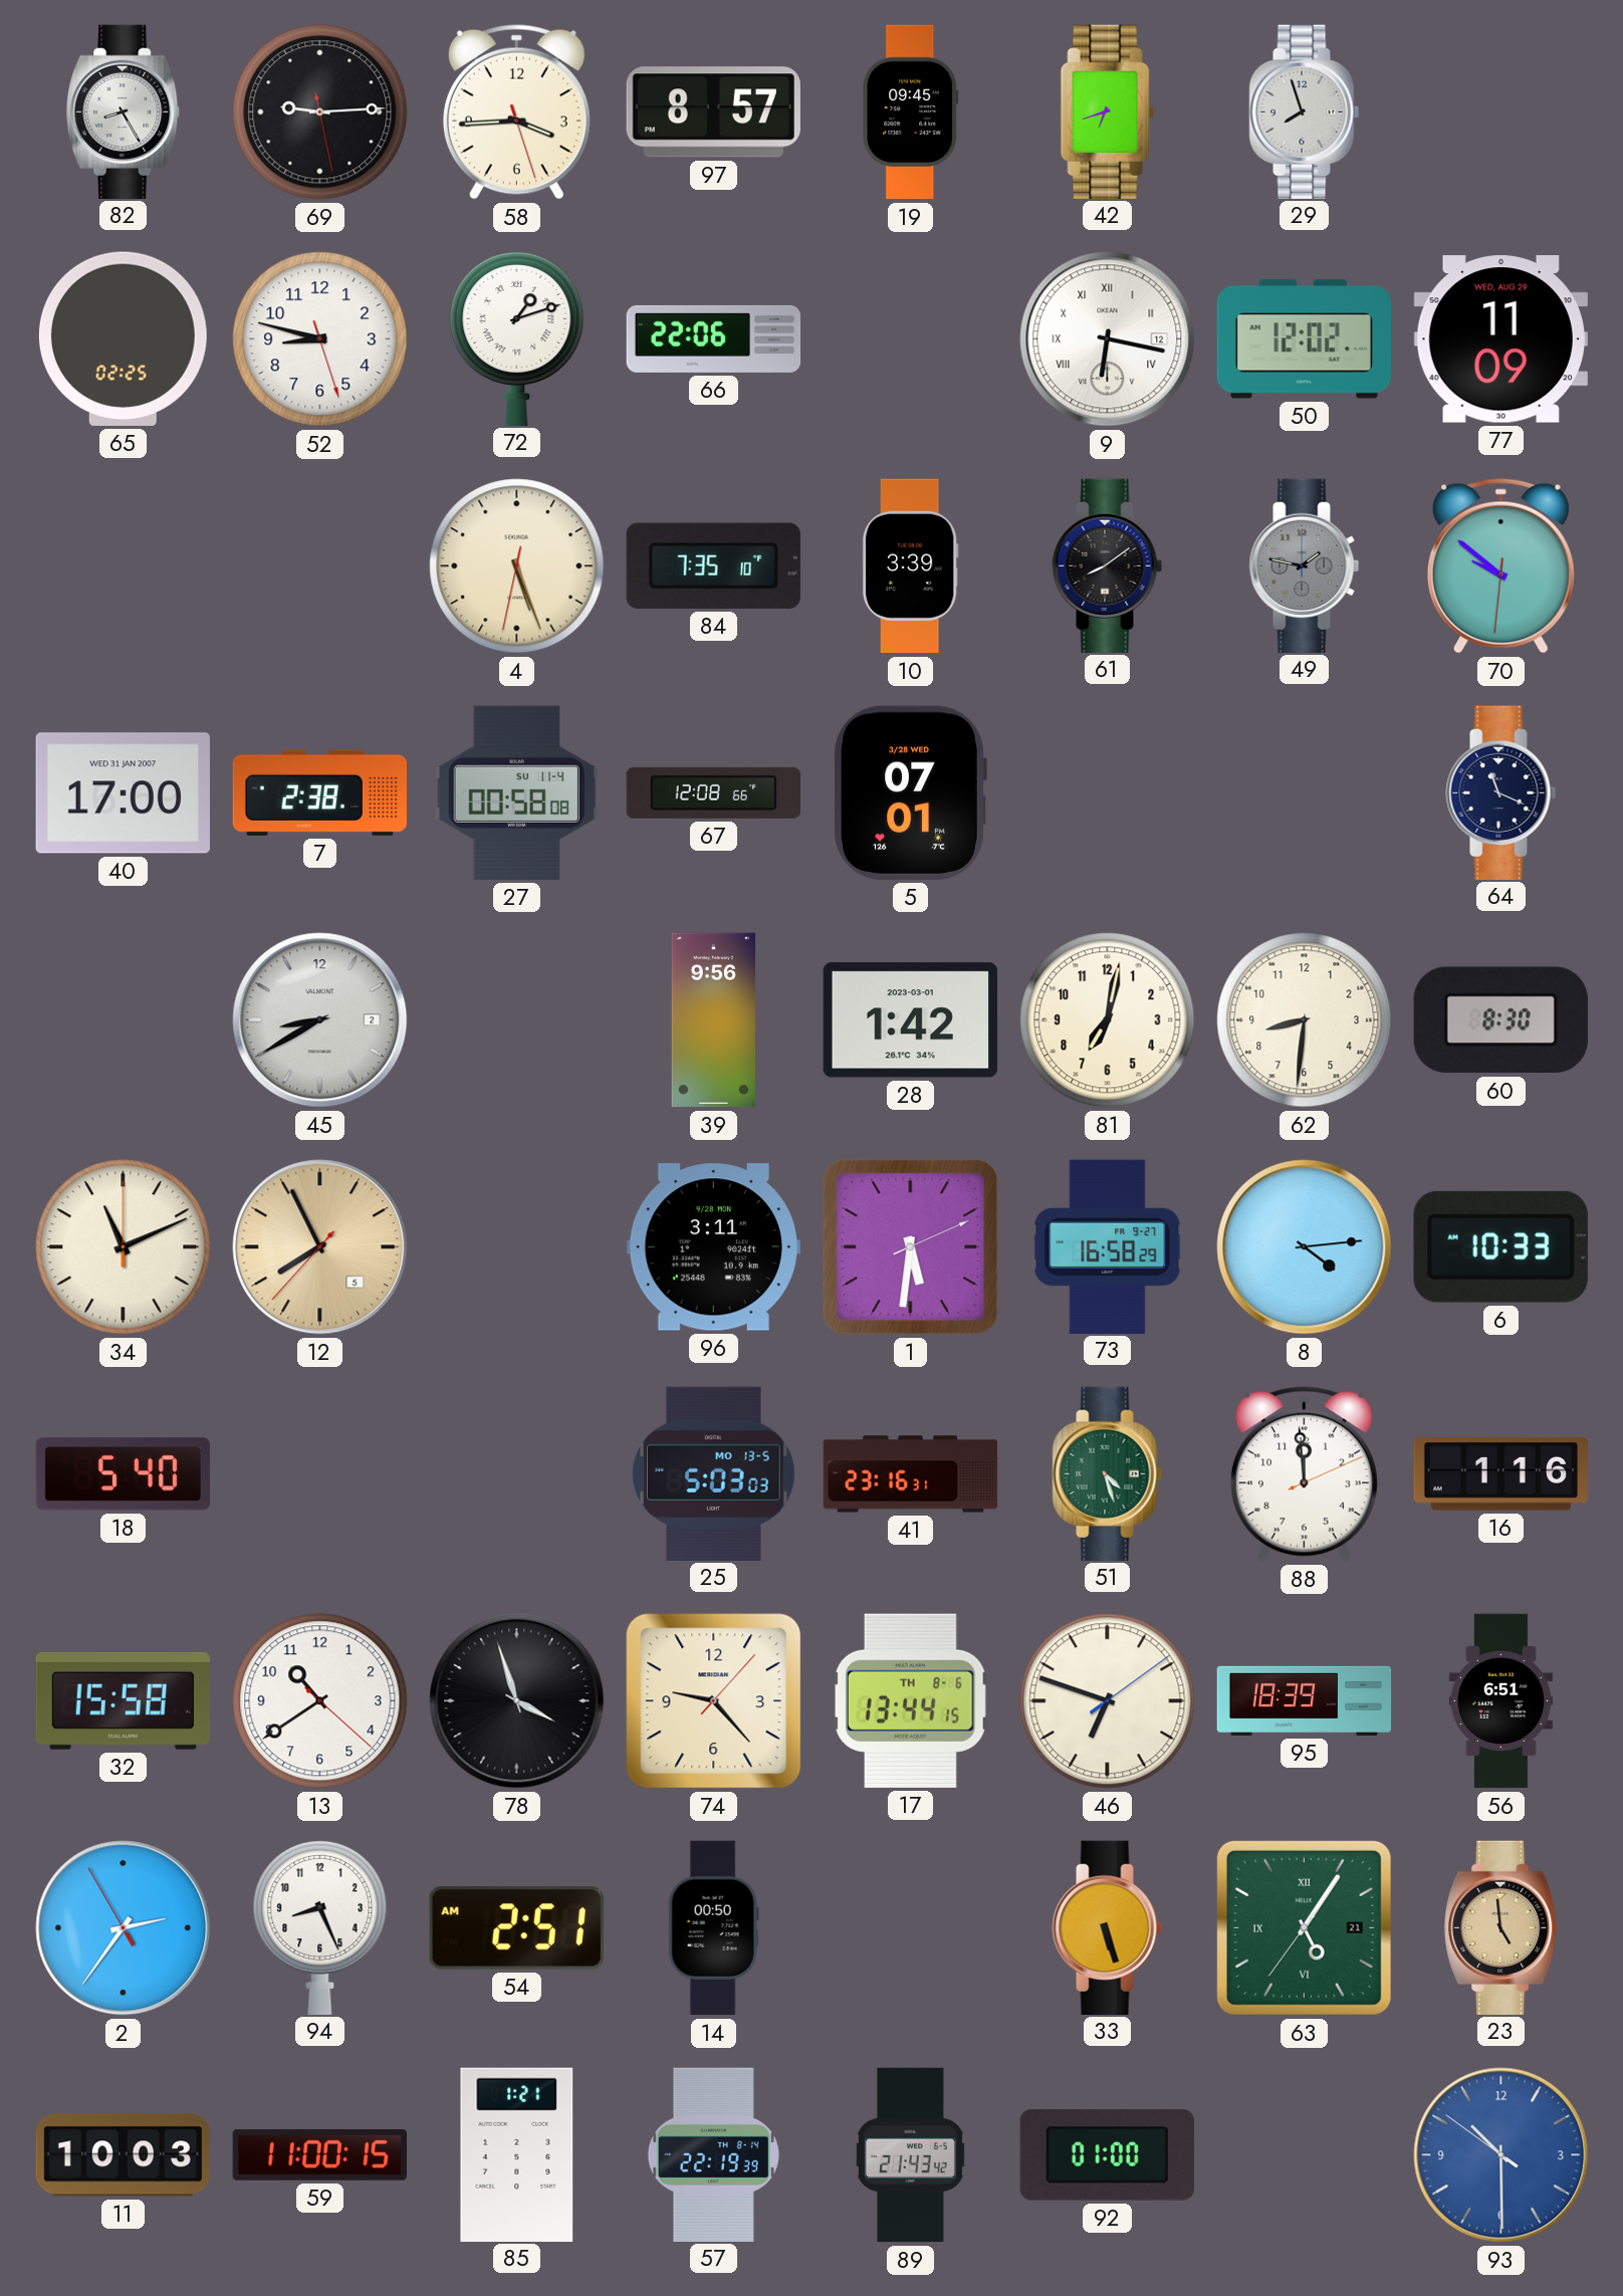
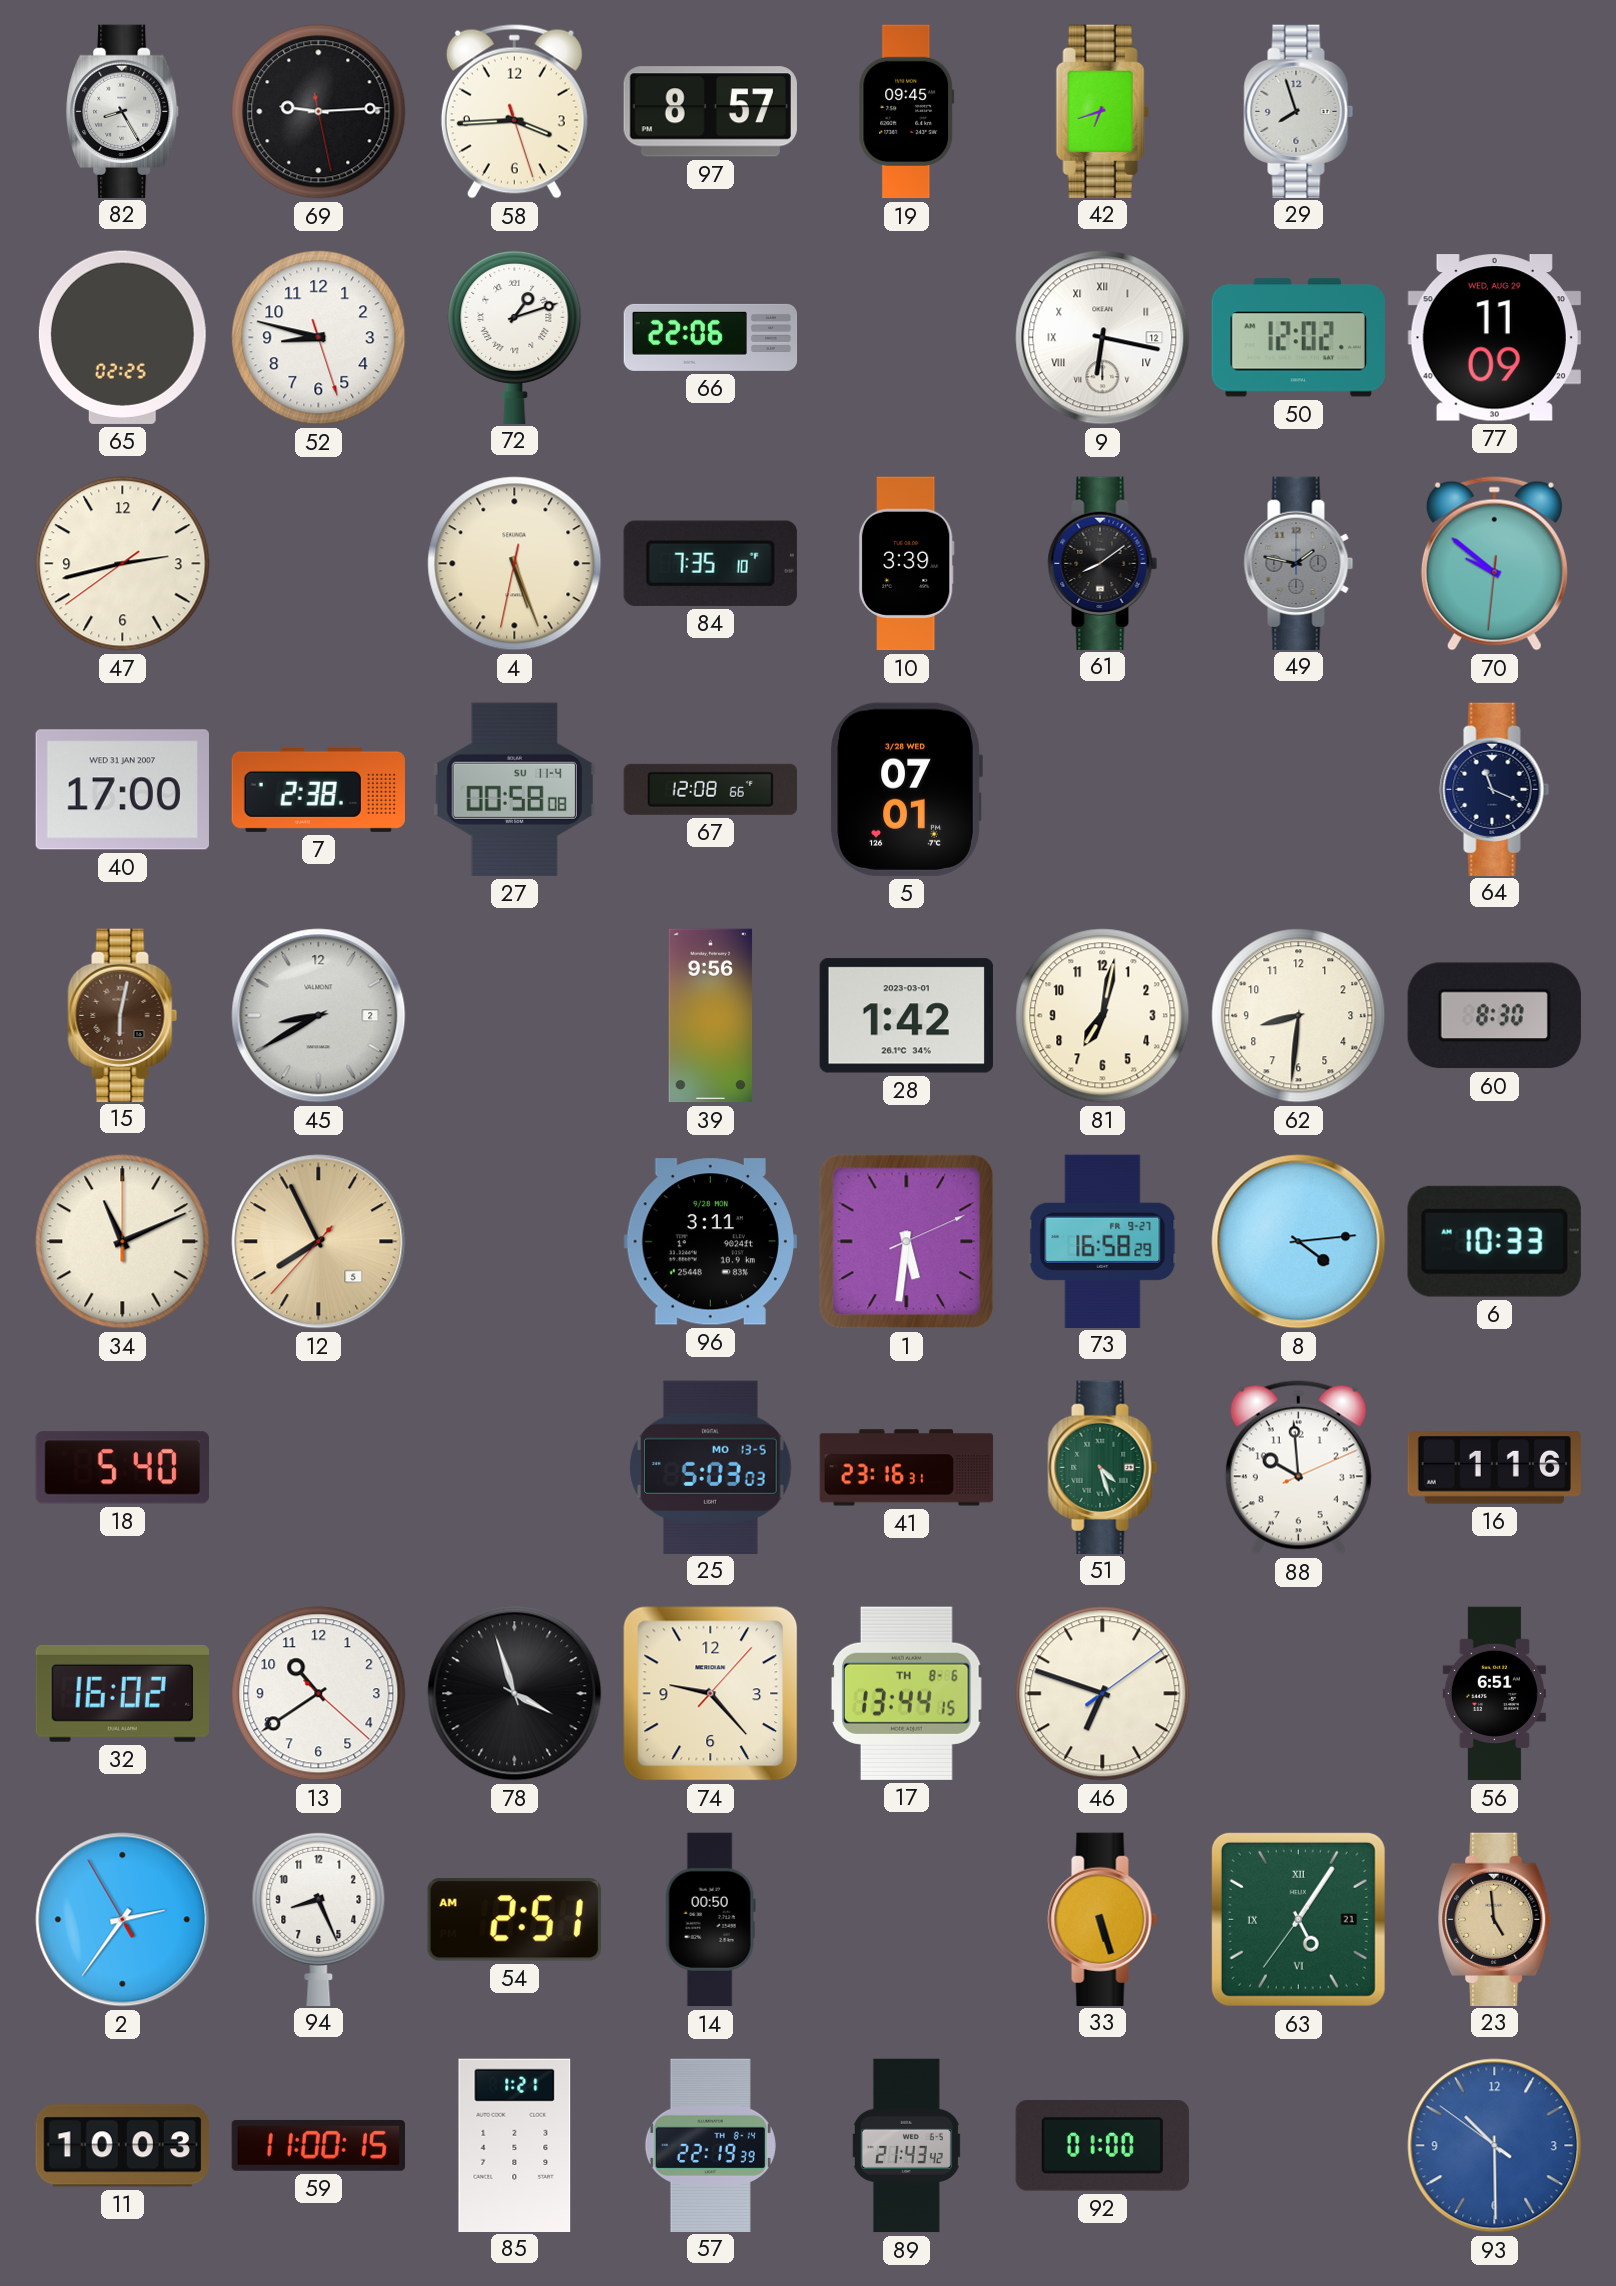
47: none -> 2:42
15: none -> 6:02
88: 11:59 -> 9:59
32: 15:58 -> 16:02
95: 18:39 -> none
